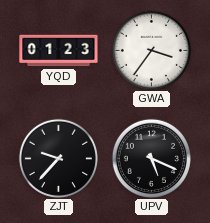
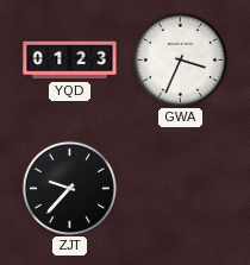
GWA: 3:36 -> 3:34
UPV: 5:19 -> none
